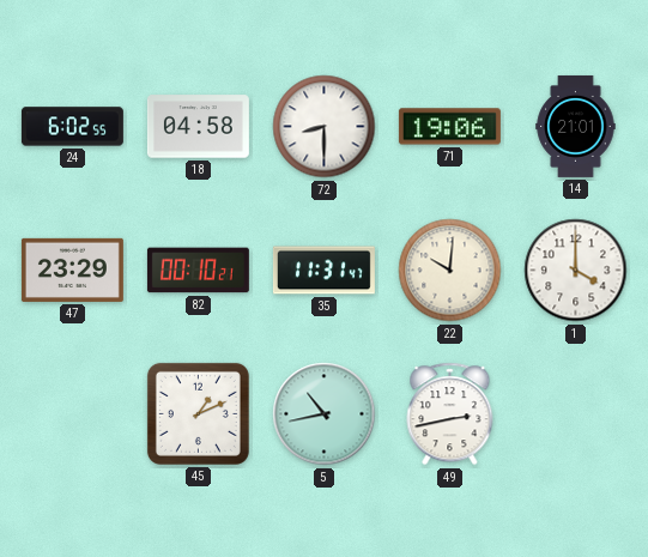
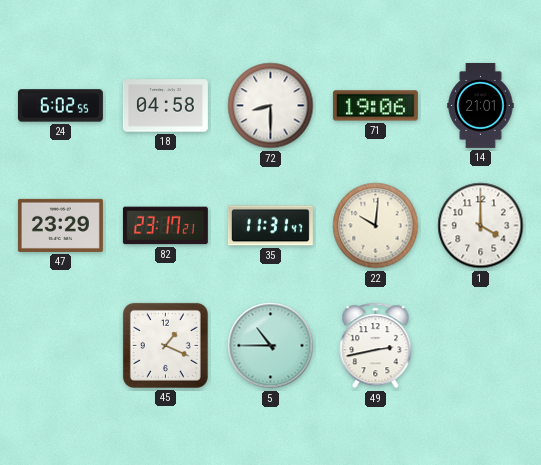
82: 00:10 -> 23:17
45: 1:11 -> 1:19
5: 10:43 -> 10:45
